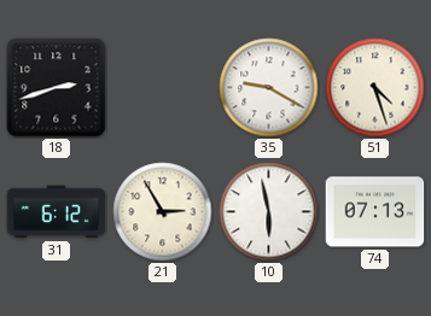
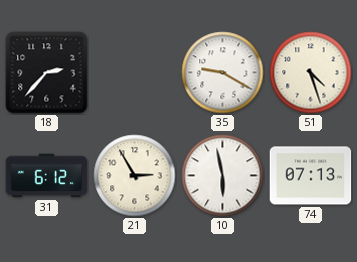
18: 2:42 -> 2:37
